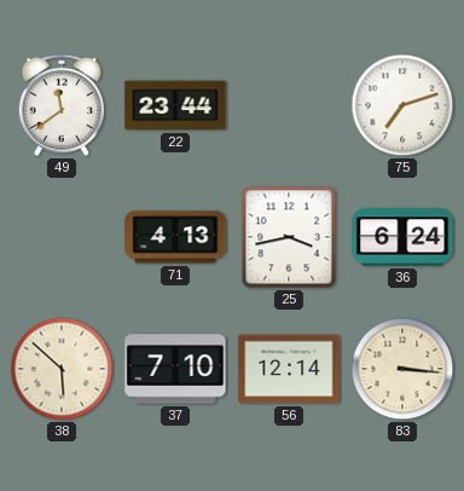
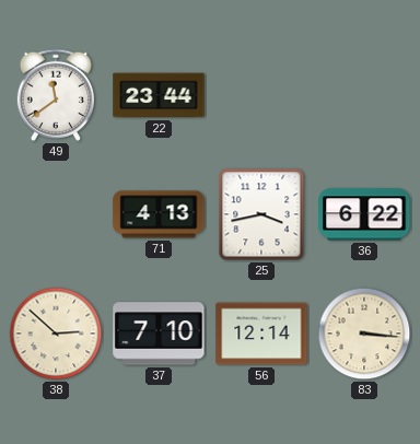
75: 7:12 -> none
36: 6:24 -> 6:22
38: 5:52 -> 2:52
